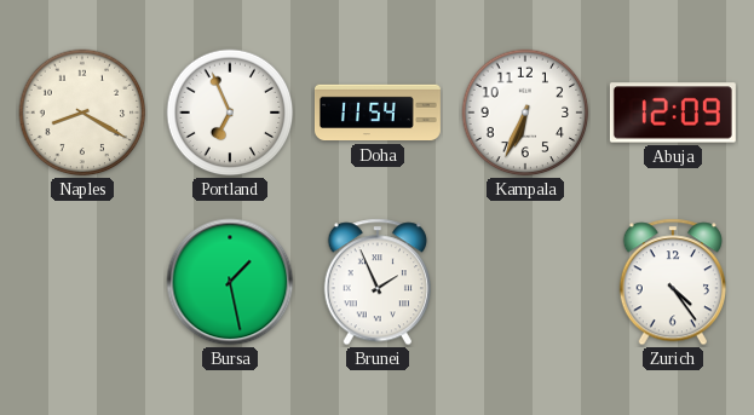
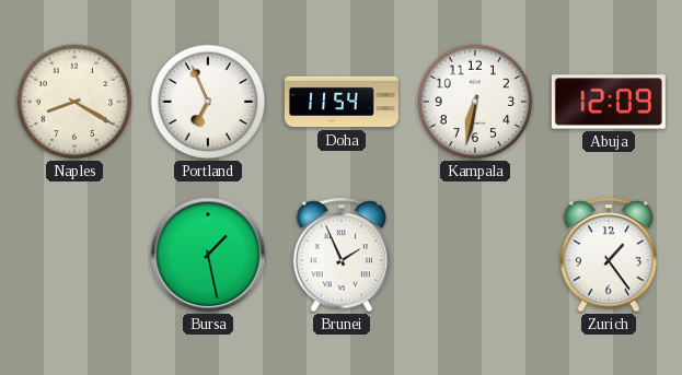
Kampala: 6:34 -> 6:32
Zurich: 4:24 -> 1:24
